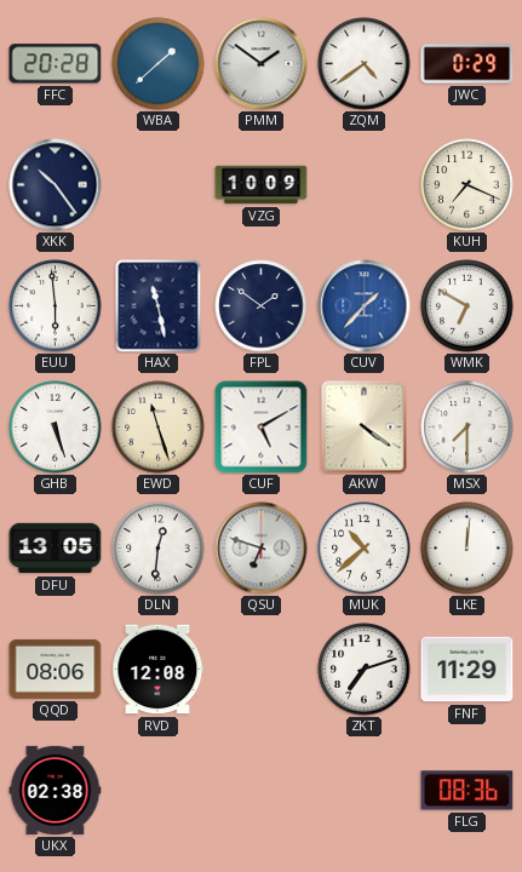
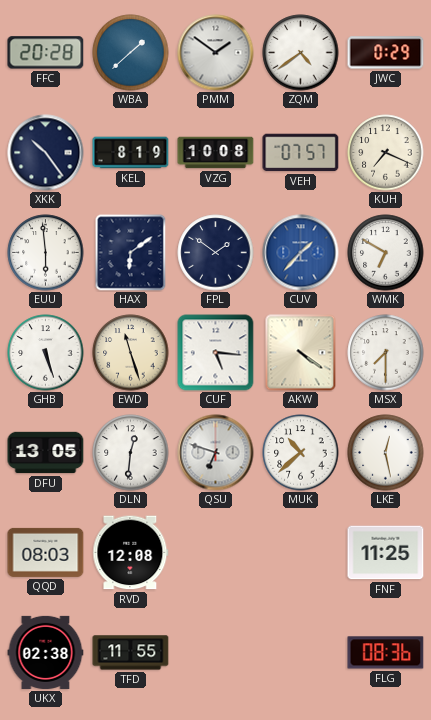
KEL: none -> 8:19
VZG: 10:09 -> 10:08
VEH: none -> 07:57
HAX: 11:28 -> 6:09
CUF: 5:10 -> 5:16
LKE: 12:01 -> 12:28
QQD: 08:06 -> 08:03
ZKT: 7:12 -> none
FNF: 11:29 -> 11:25
TFD: none -> 11:55
